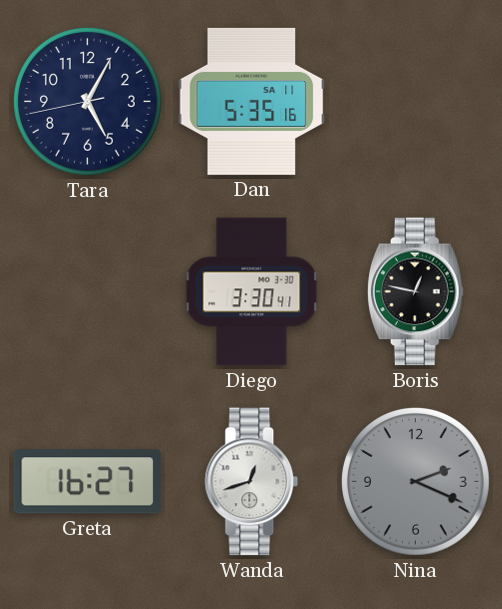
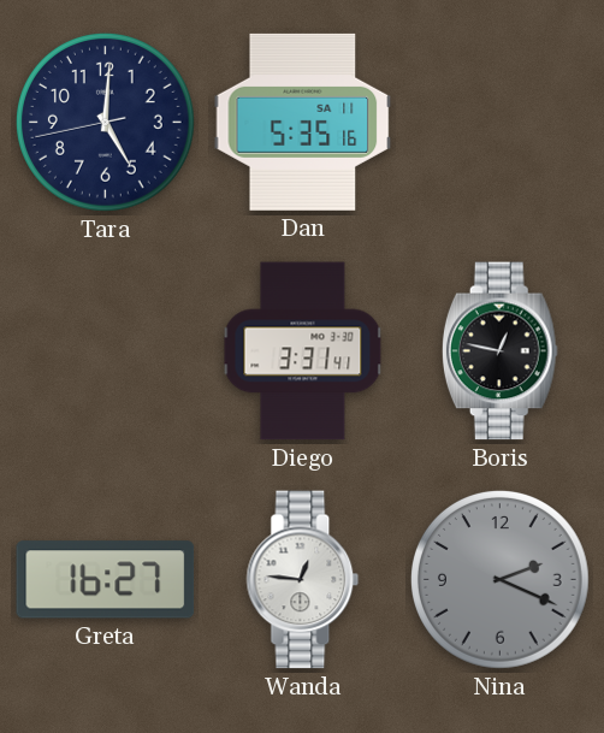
Tara: 5:04 -> 5:00
Diego: 3:30 -> 3:31
Wanda: 12:42 -> 12:46
